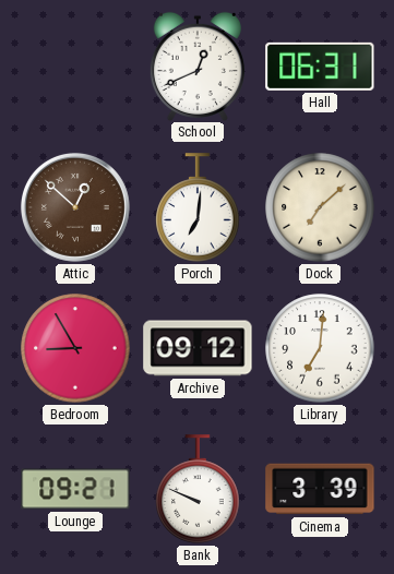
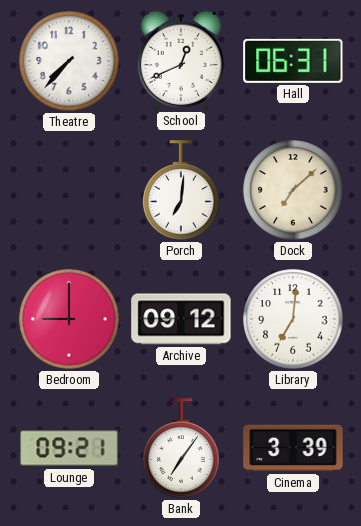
Theatre: none -> 7:37
Attic: 12:52 -> none
Bedroom: 8:55 -> 9:00
Bank: 9:49 -> 7:06
